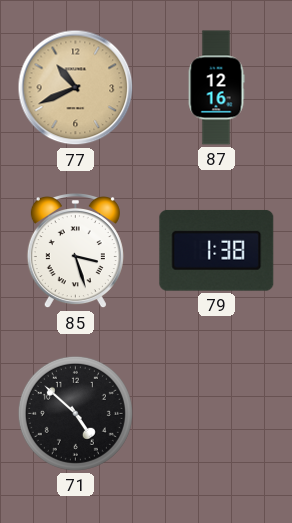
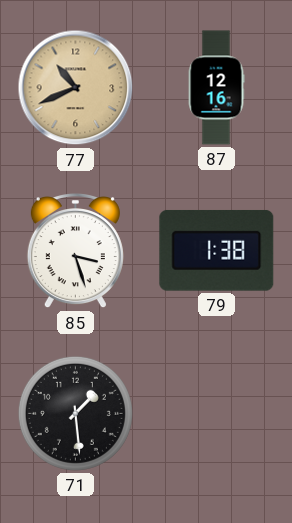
71: 4:52 -> 1:29
